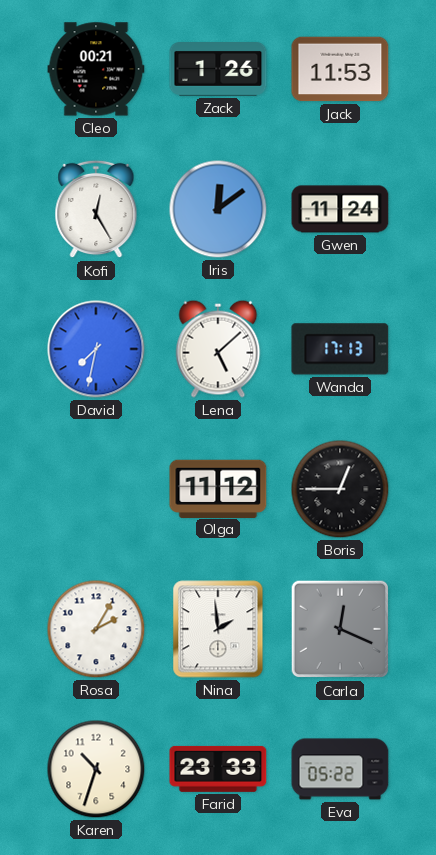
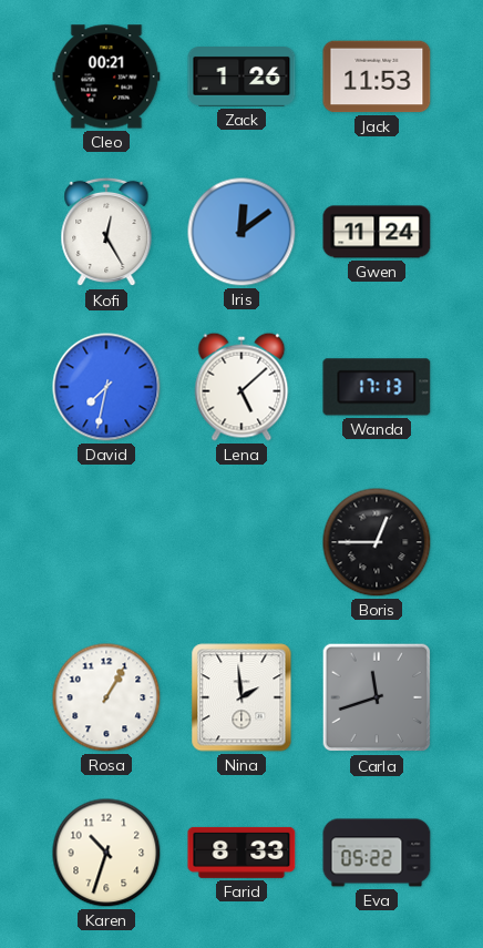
Olga: 11:12 -> none
Rosa: 2:05 -> 1:05
Carla: 12:19 -> 11:42
Farid: 23:33 -> 8:33
